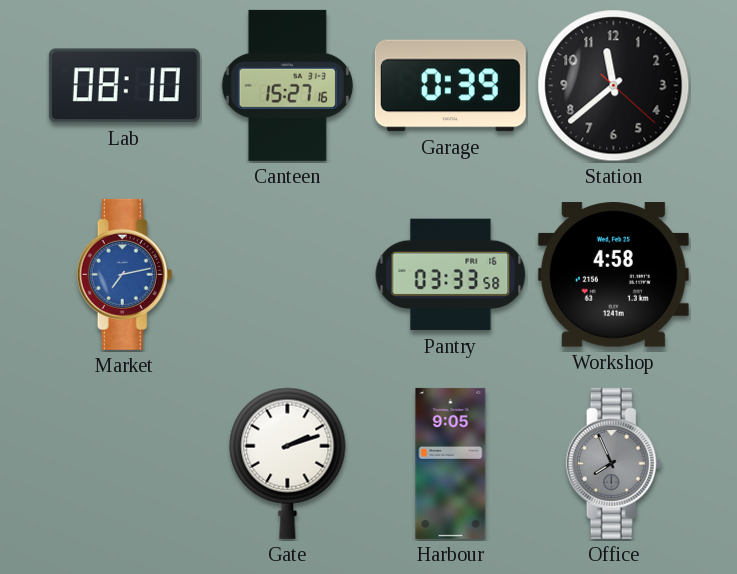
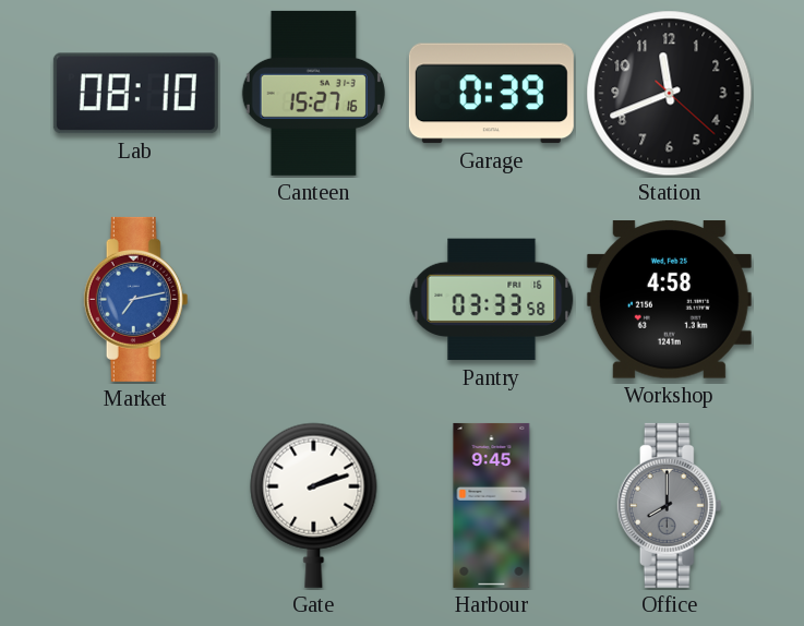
Station: 11:38 -> 11:41
Harbour: 9:05 -> 9:45
Office: 7:56 -> 8:00
